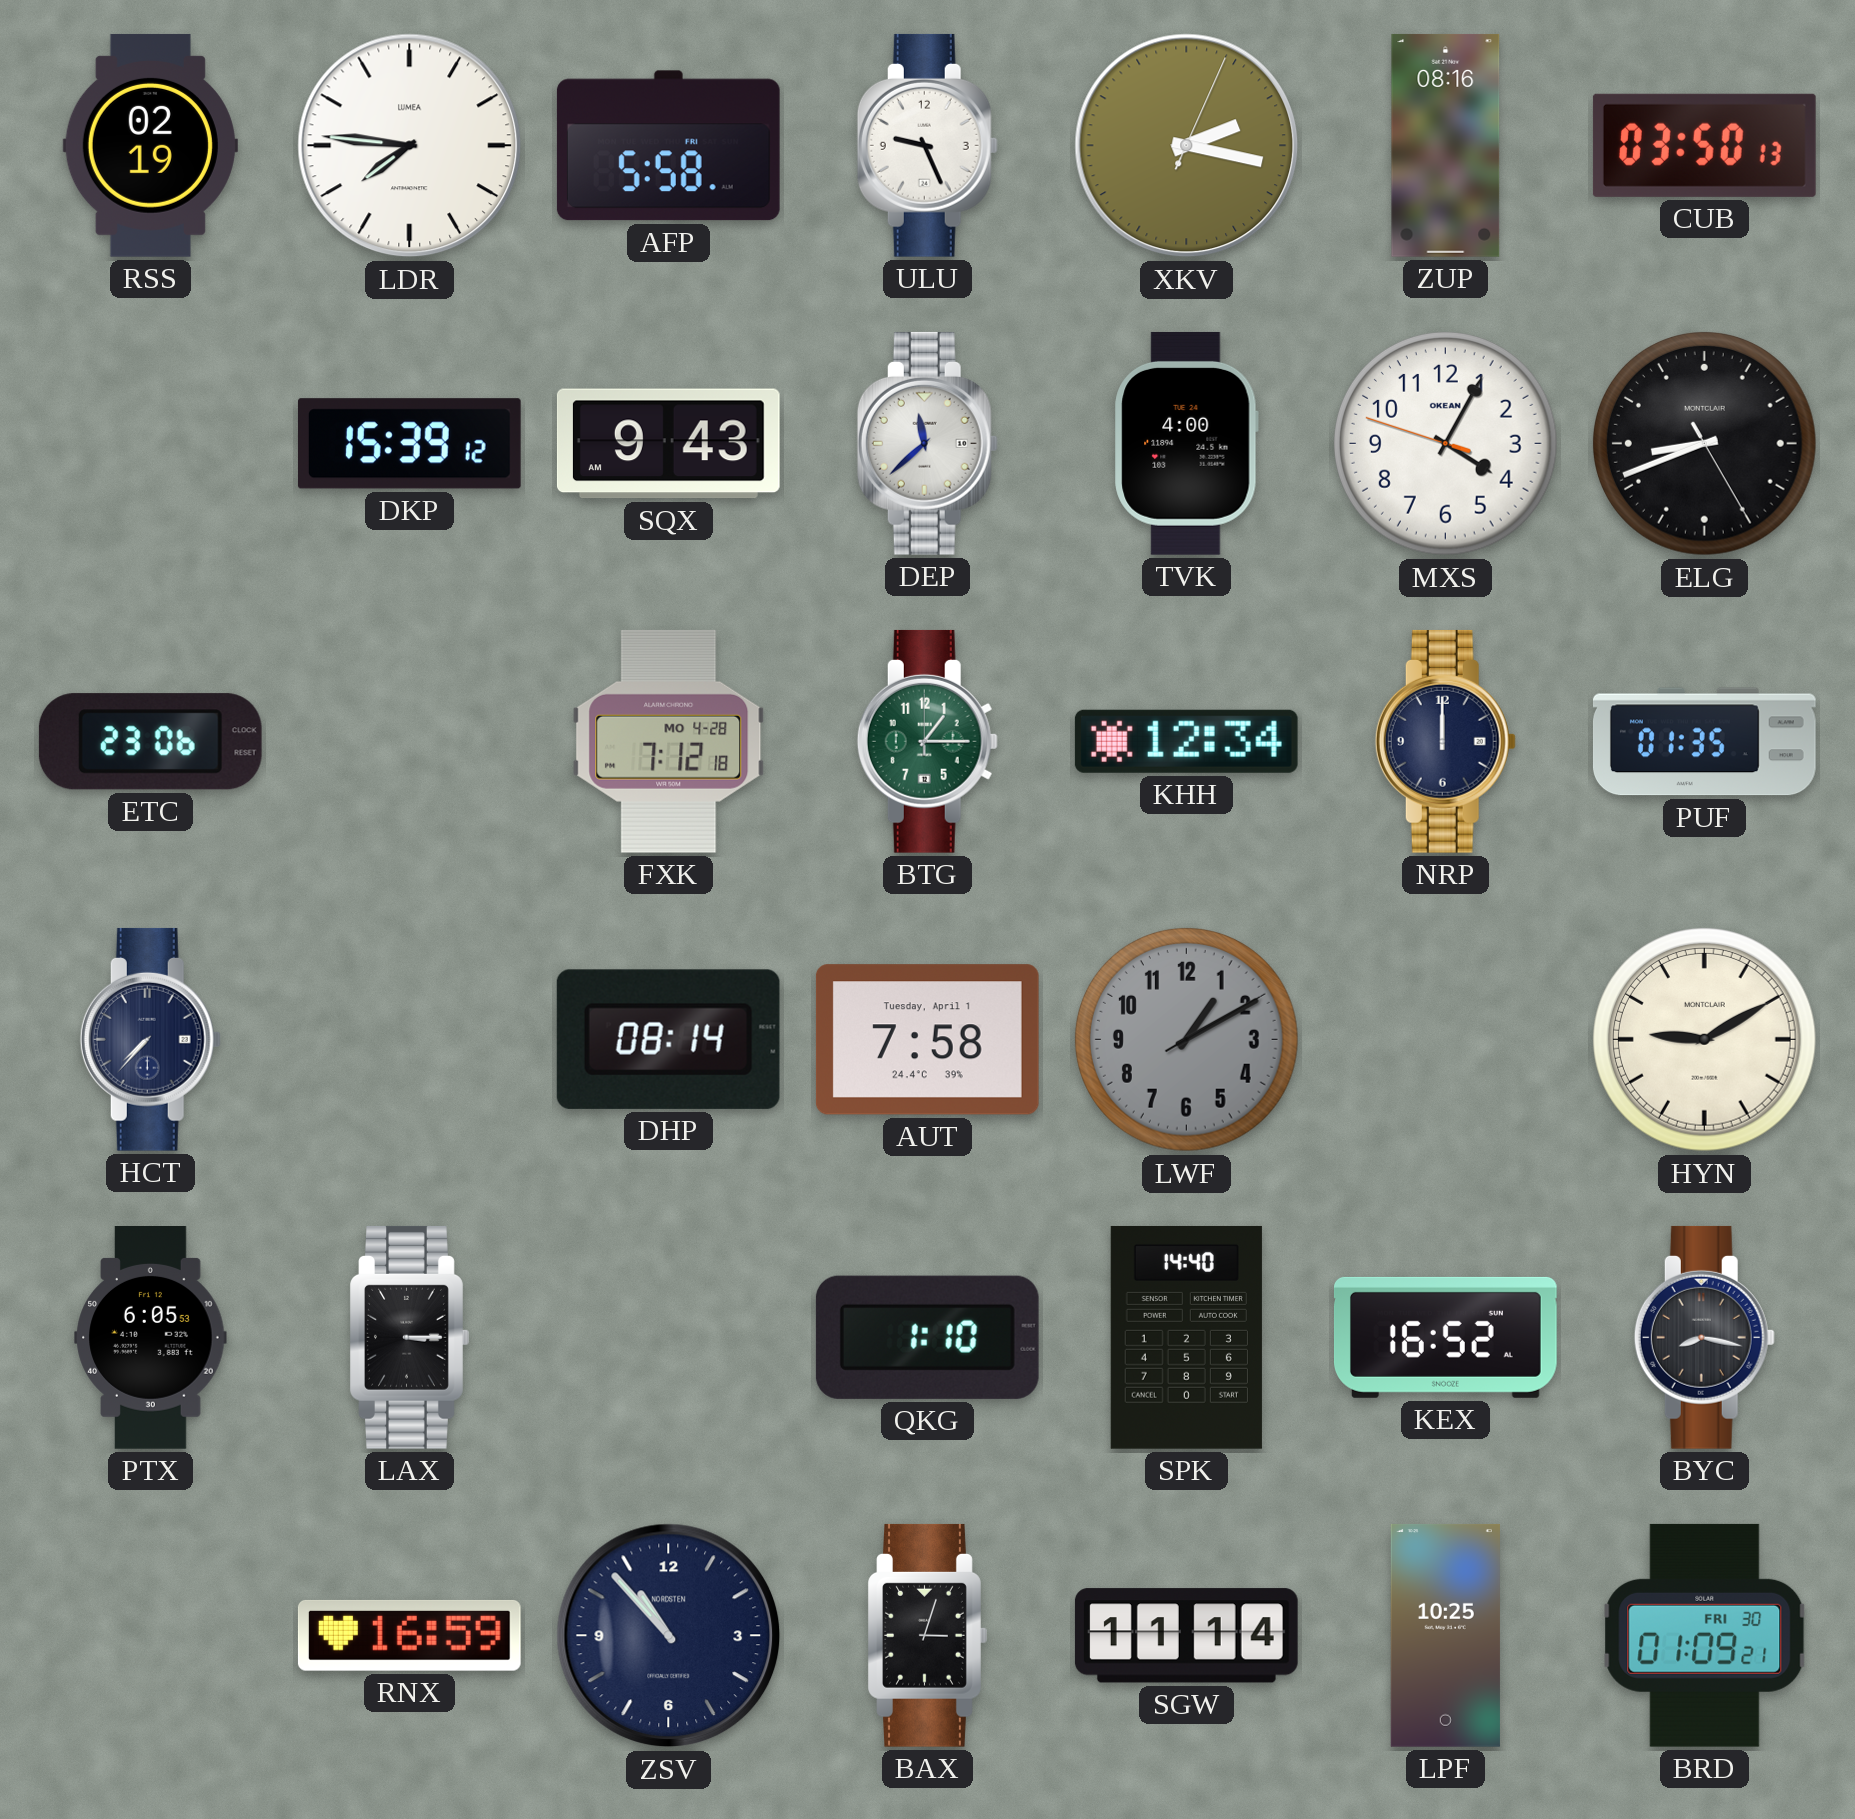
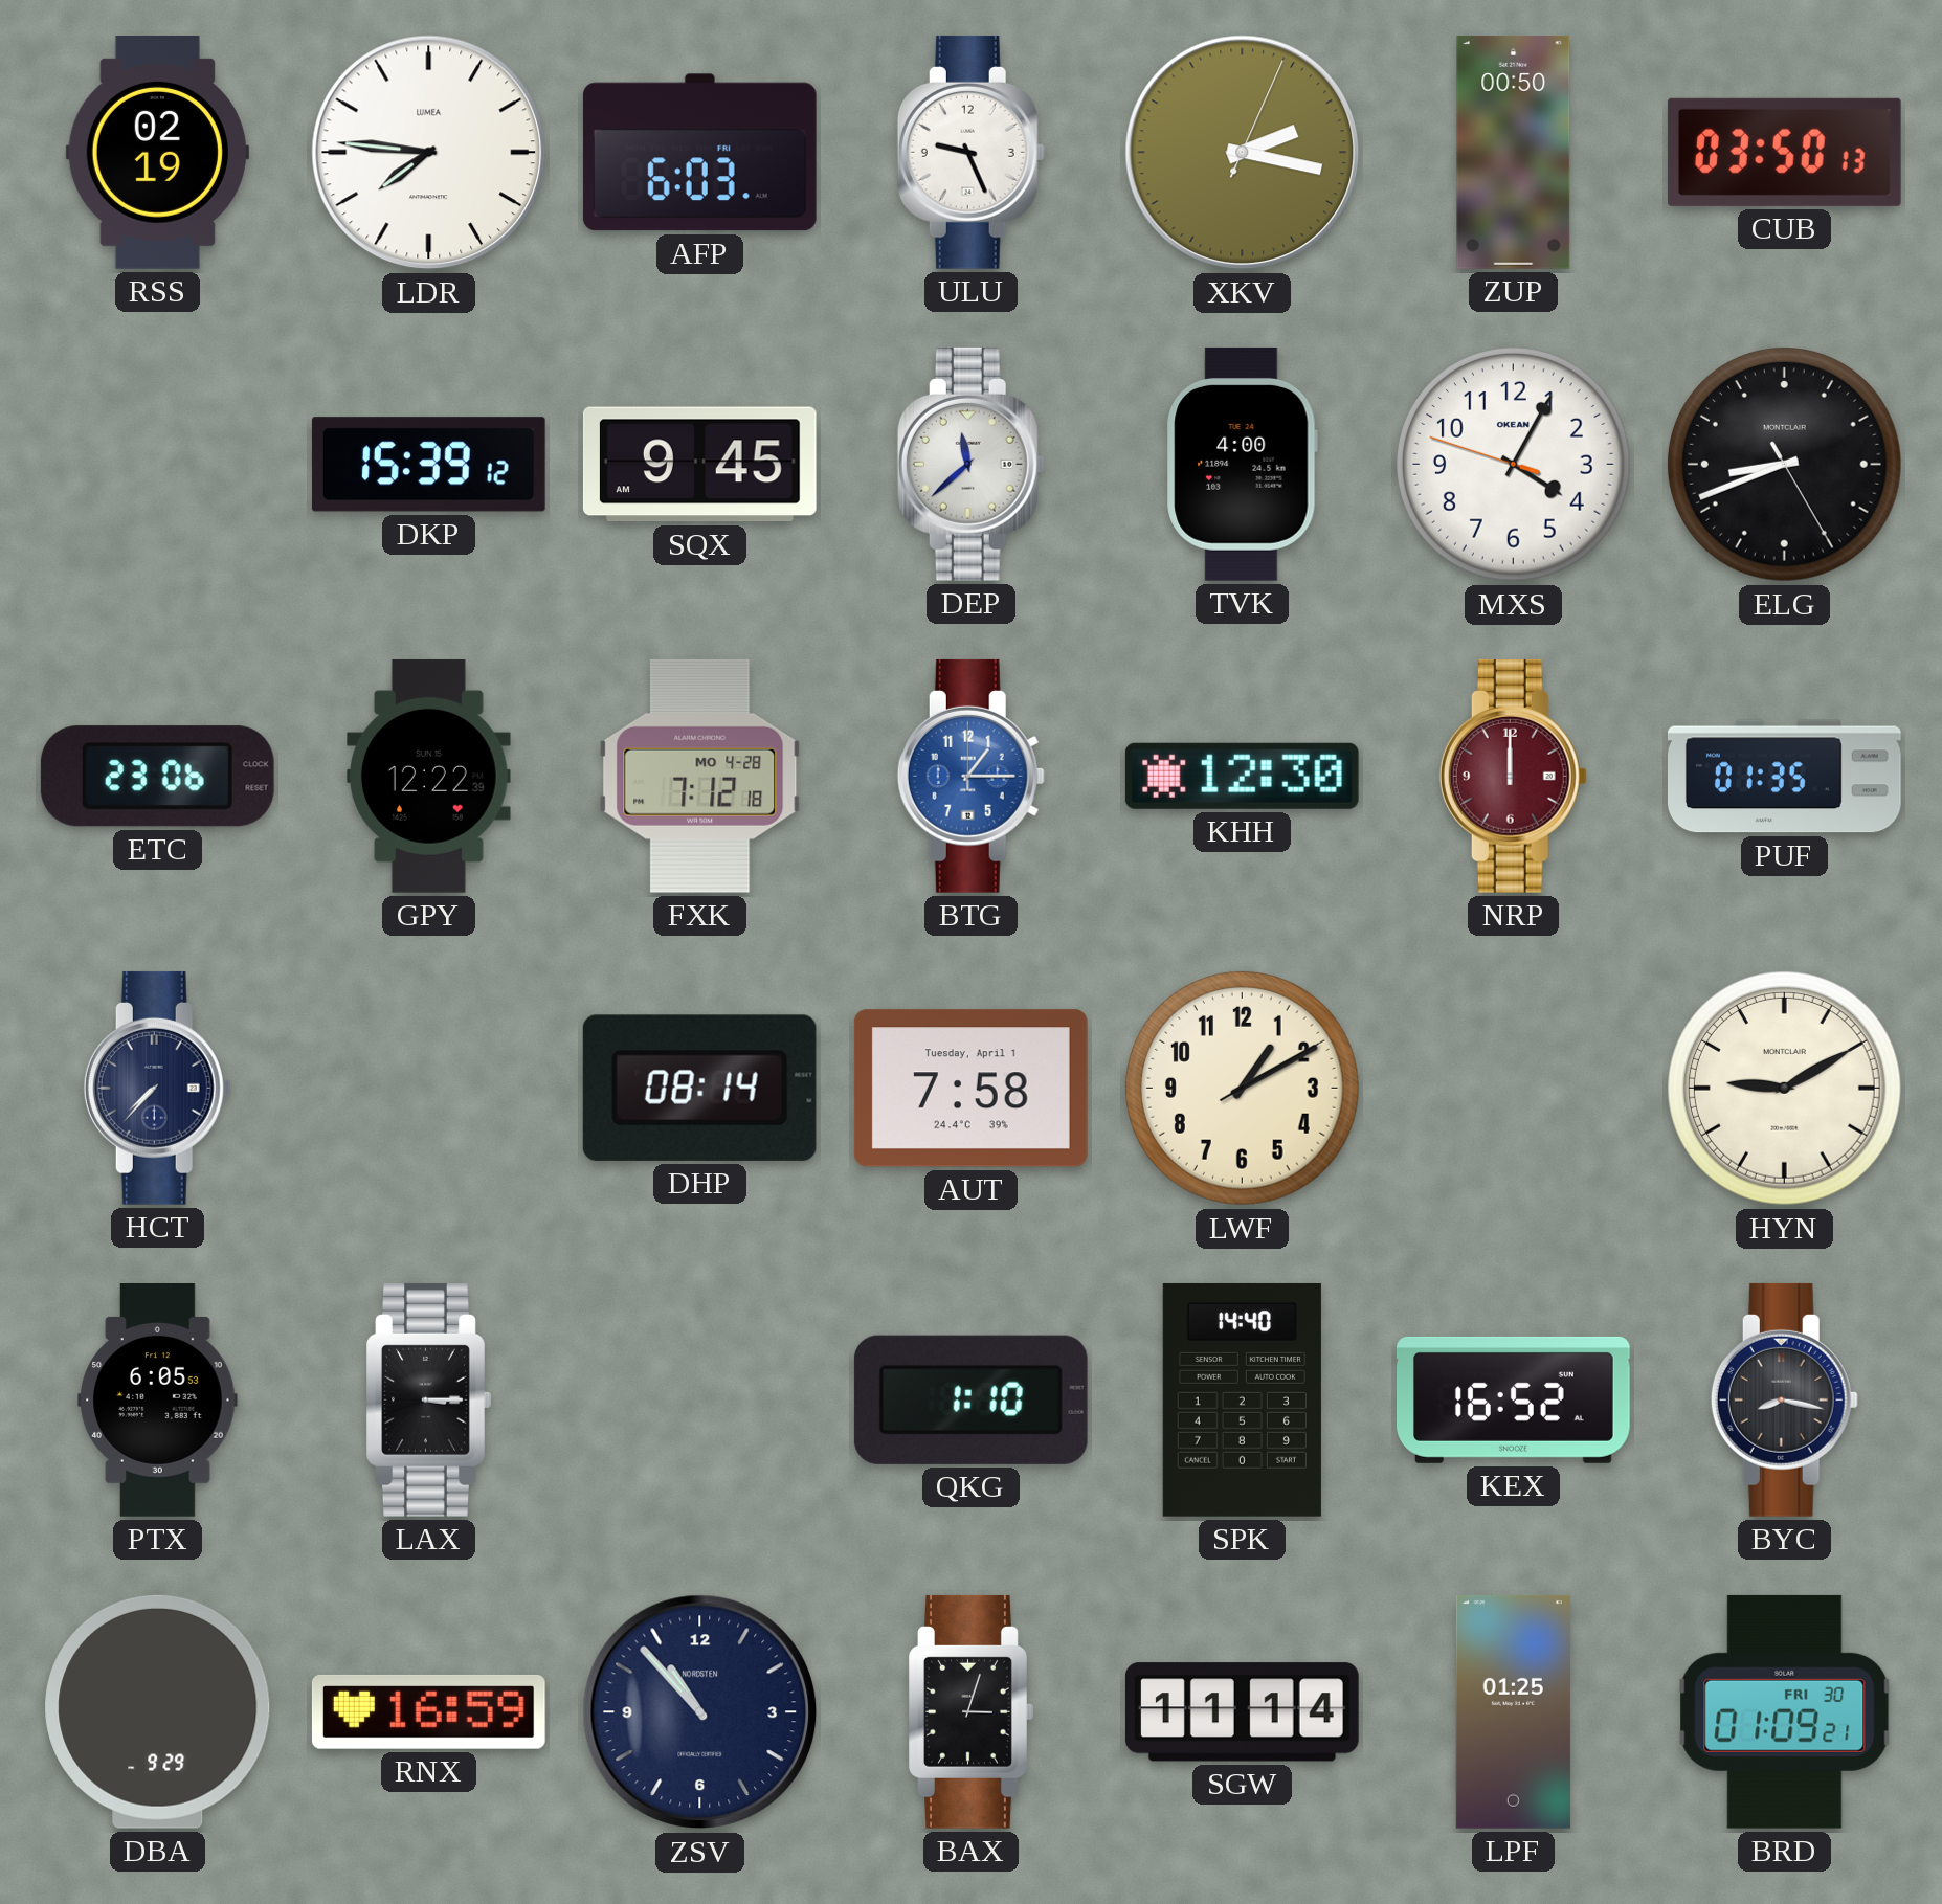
AFP: 5:58 -> 6:03
ZUP: 08:16 -> 00:50
SQX: 9:43 -> 9:45
GPY: none -> 12:22
BTG dial: green -> blue
KHH: 12:34 -> 12:30
NRP dial: navy -> burgundy
LWF dial: grey -> cream
DBA: none -> 9:29
LPF: 10:25 -> 01:25
